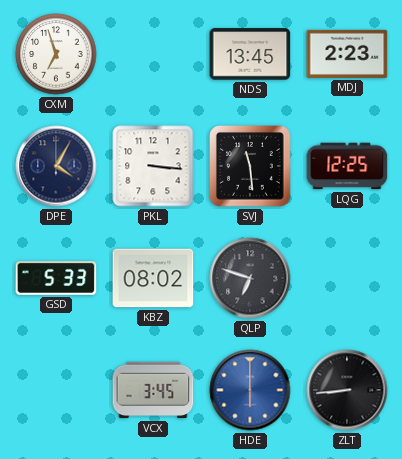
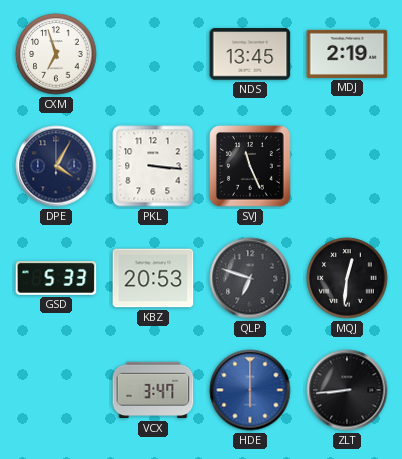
MDJ: 2:23 -> 2:19
SVJ: 11:29 -> 11:26
LQG: 12:25 -> none
KBZ: 08:02 -> 20:53
MQJ: none -> 12:31
VCX: 3:45 -> 3:47
